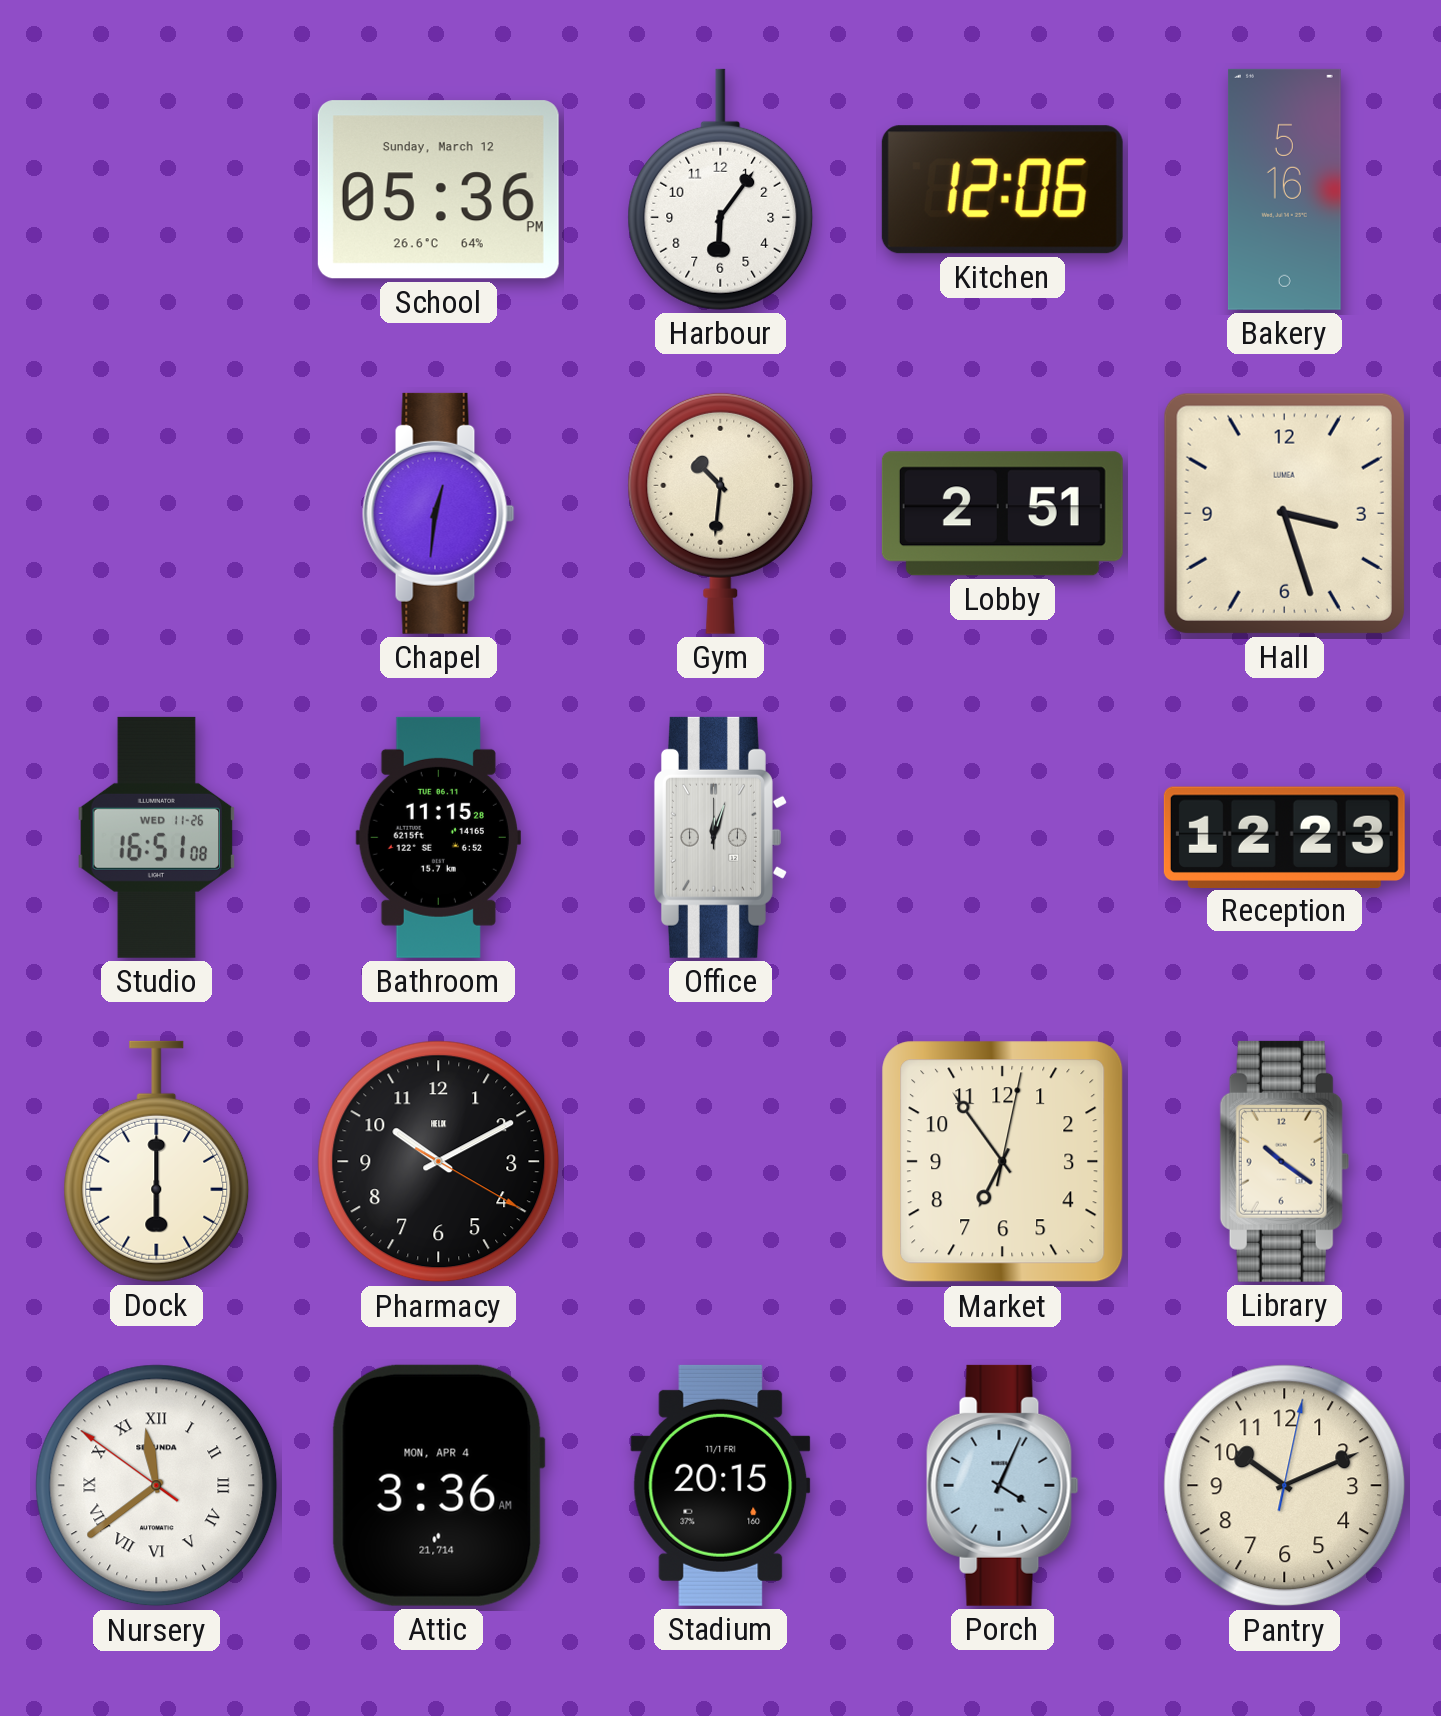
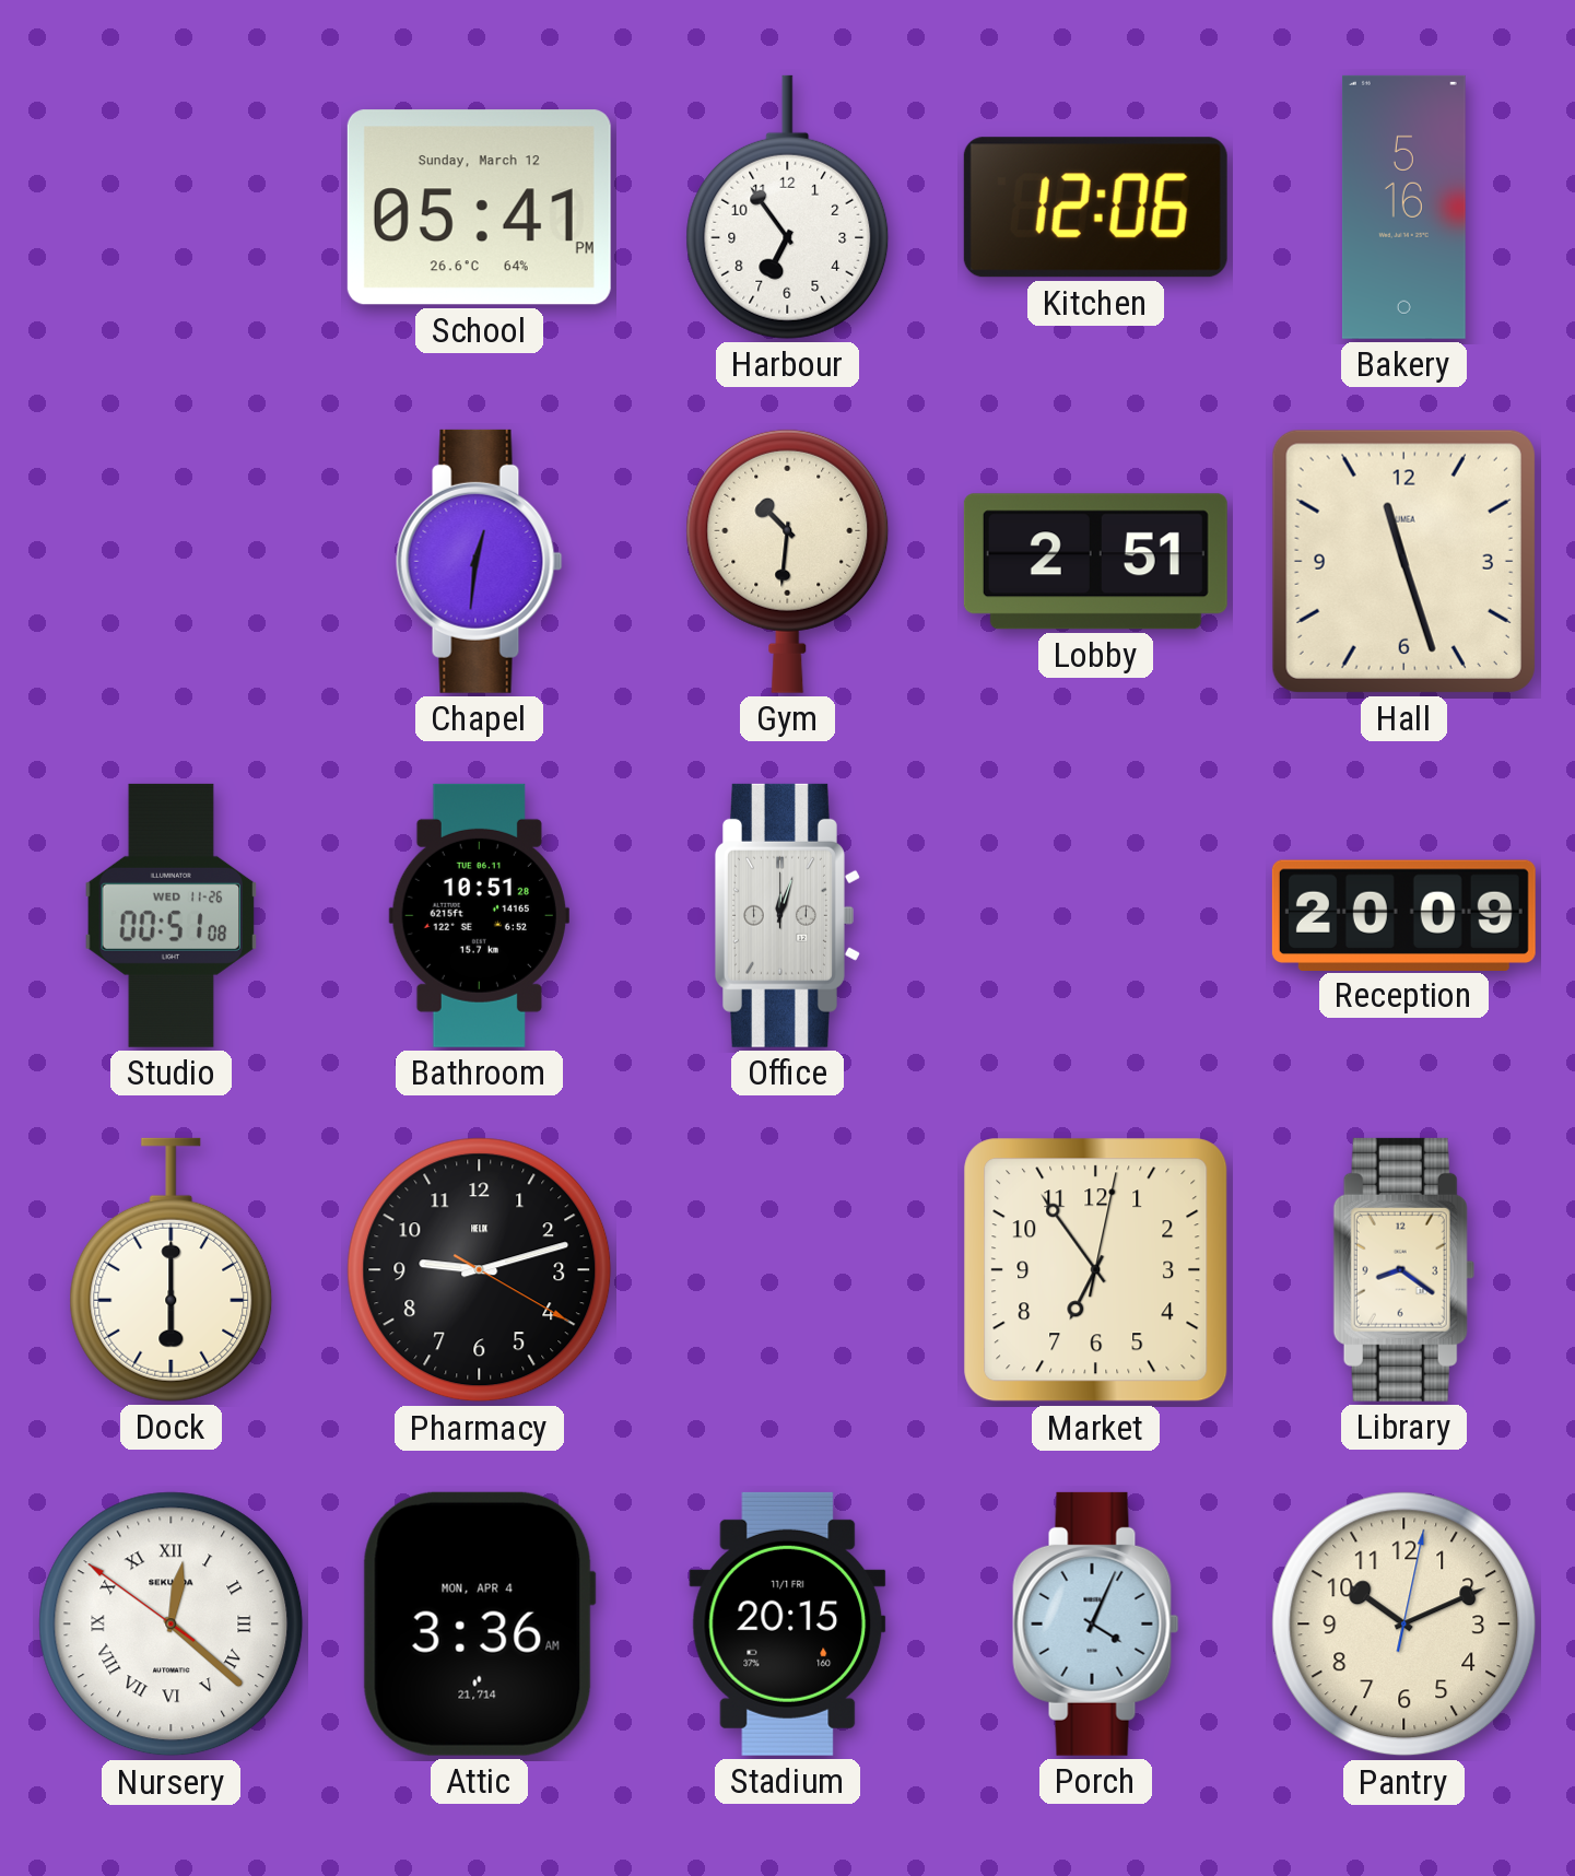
School: 05:36 -> 05:41
Harbour: 6:06 -> 6:54
Hall: 3:27 -> 11:27
Studio: 16:51 -> 00:51
Bathroom: 11:15 -> 10:51
Reception: 12:23 -> 20:09
Pharmacy: 10:10 -> 9:12
Library: 10:21 -> 8:21
Nursery: 11:38 -> 12:21
